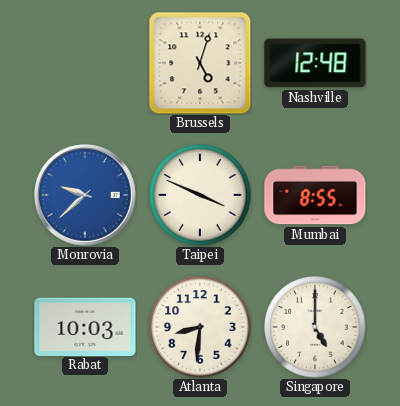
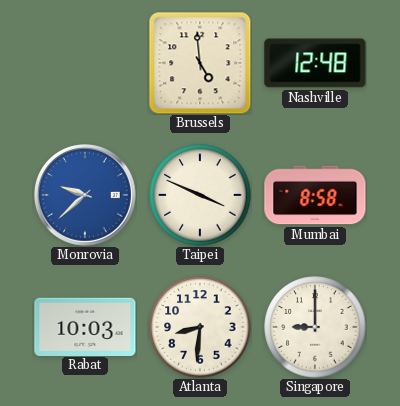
Brussels: 5:03 -> 4:59
Mumbai: 8:55 -> 8:58
Singapore: 5:00 -> 9:00
